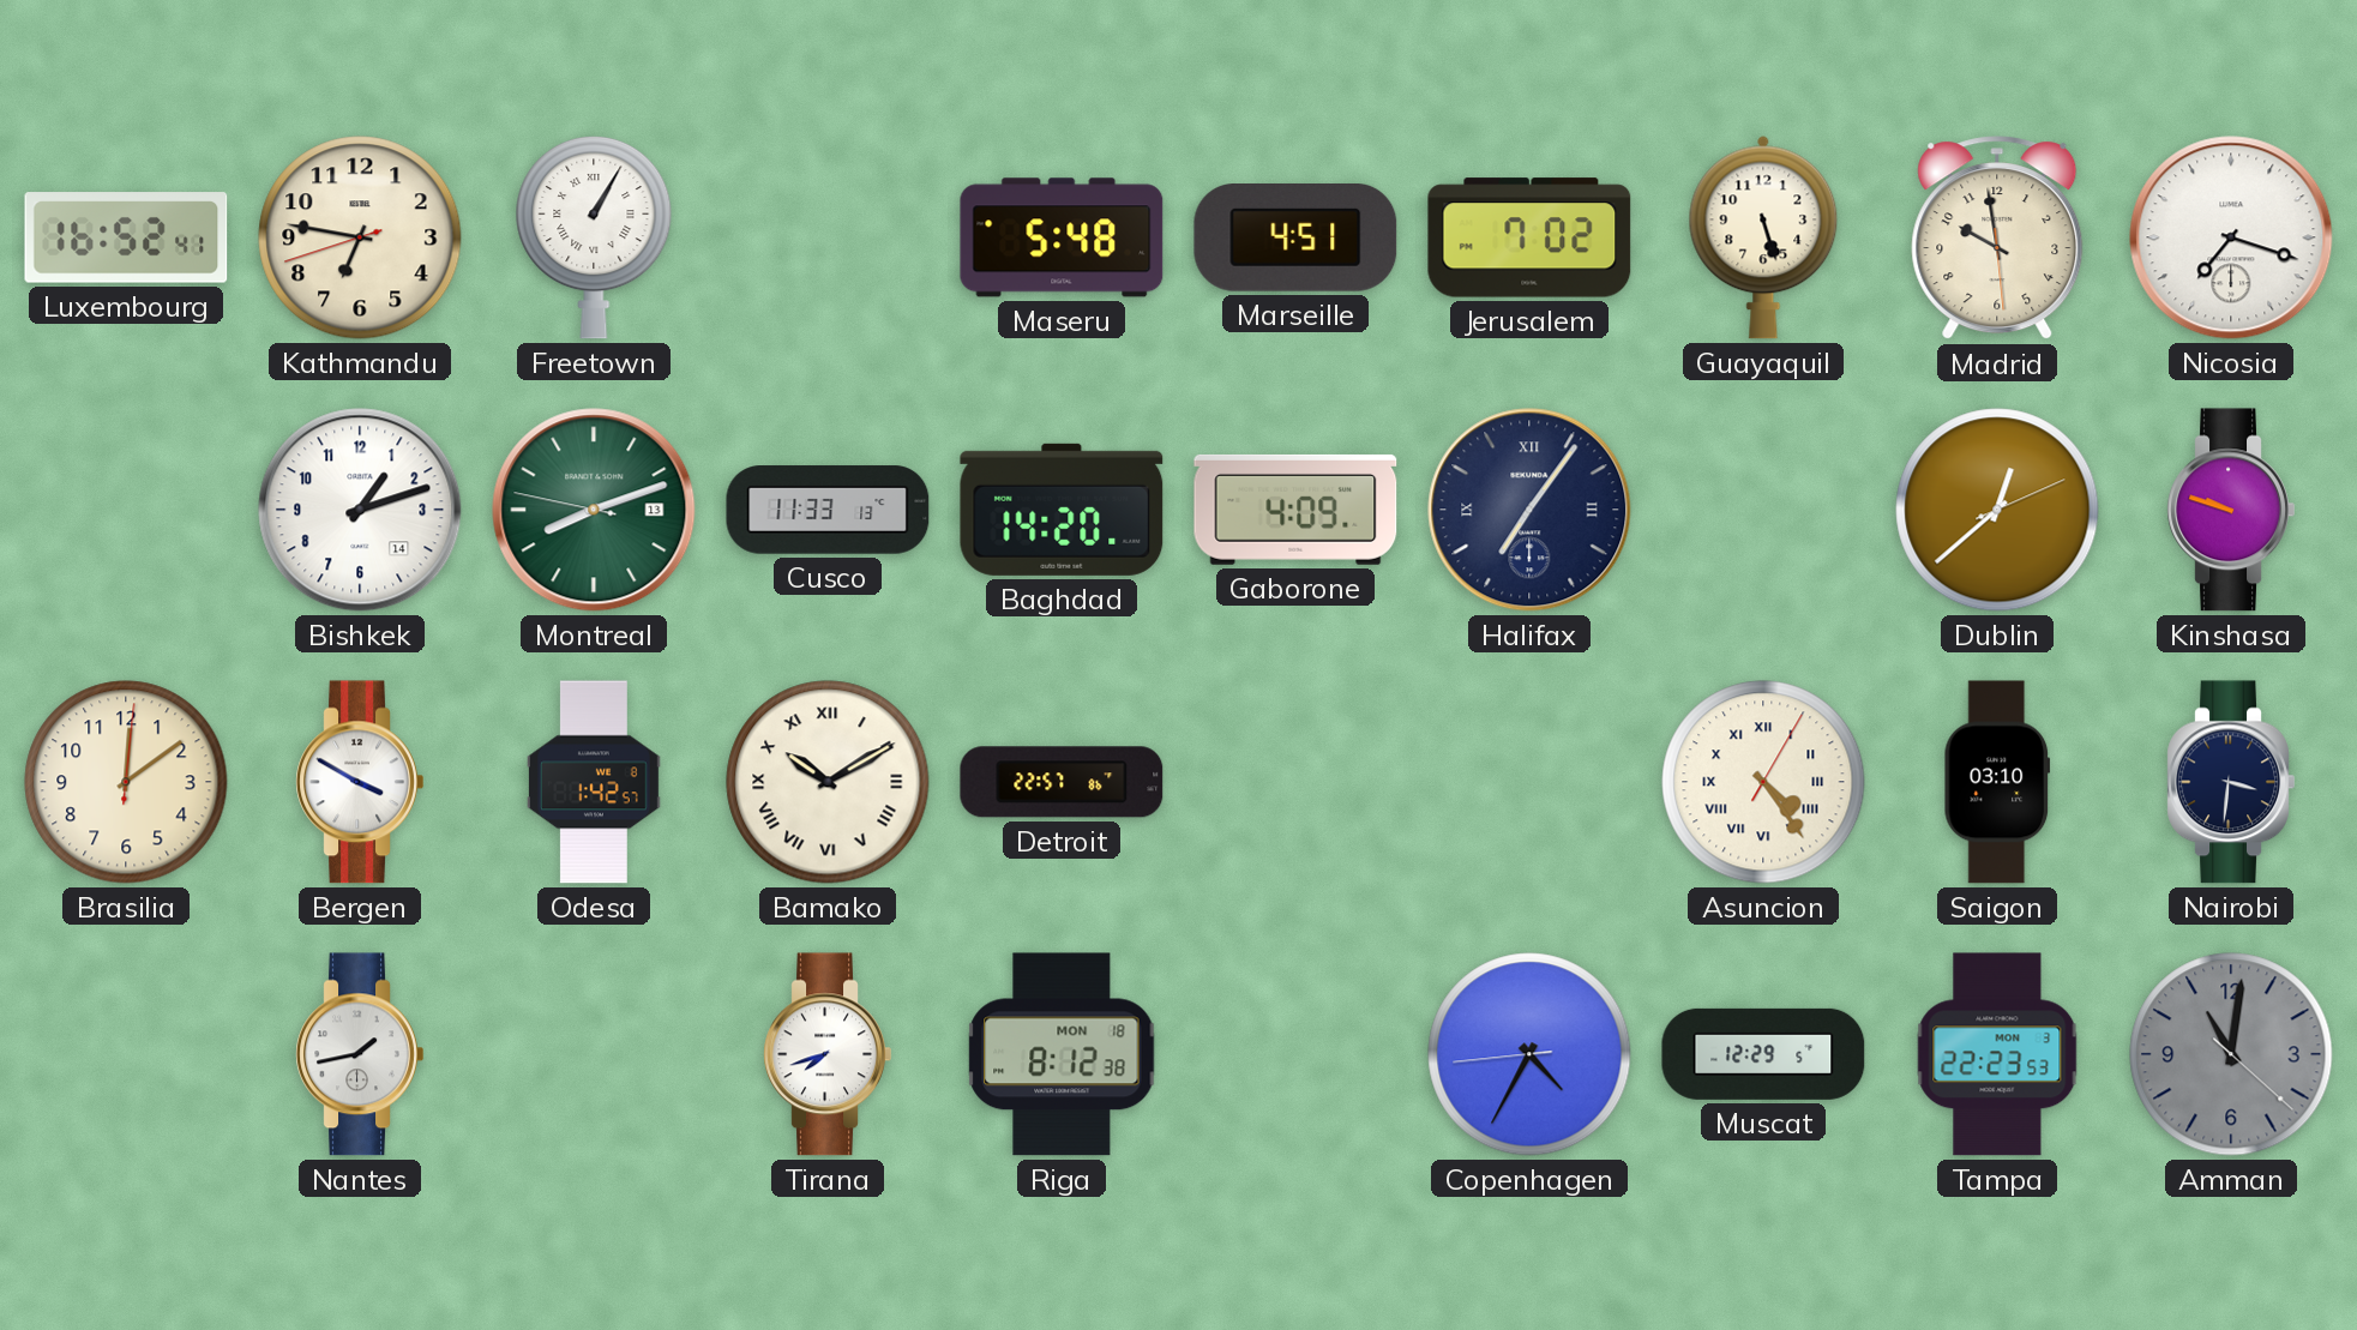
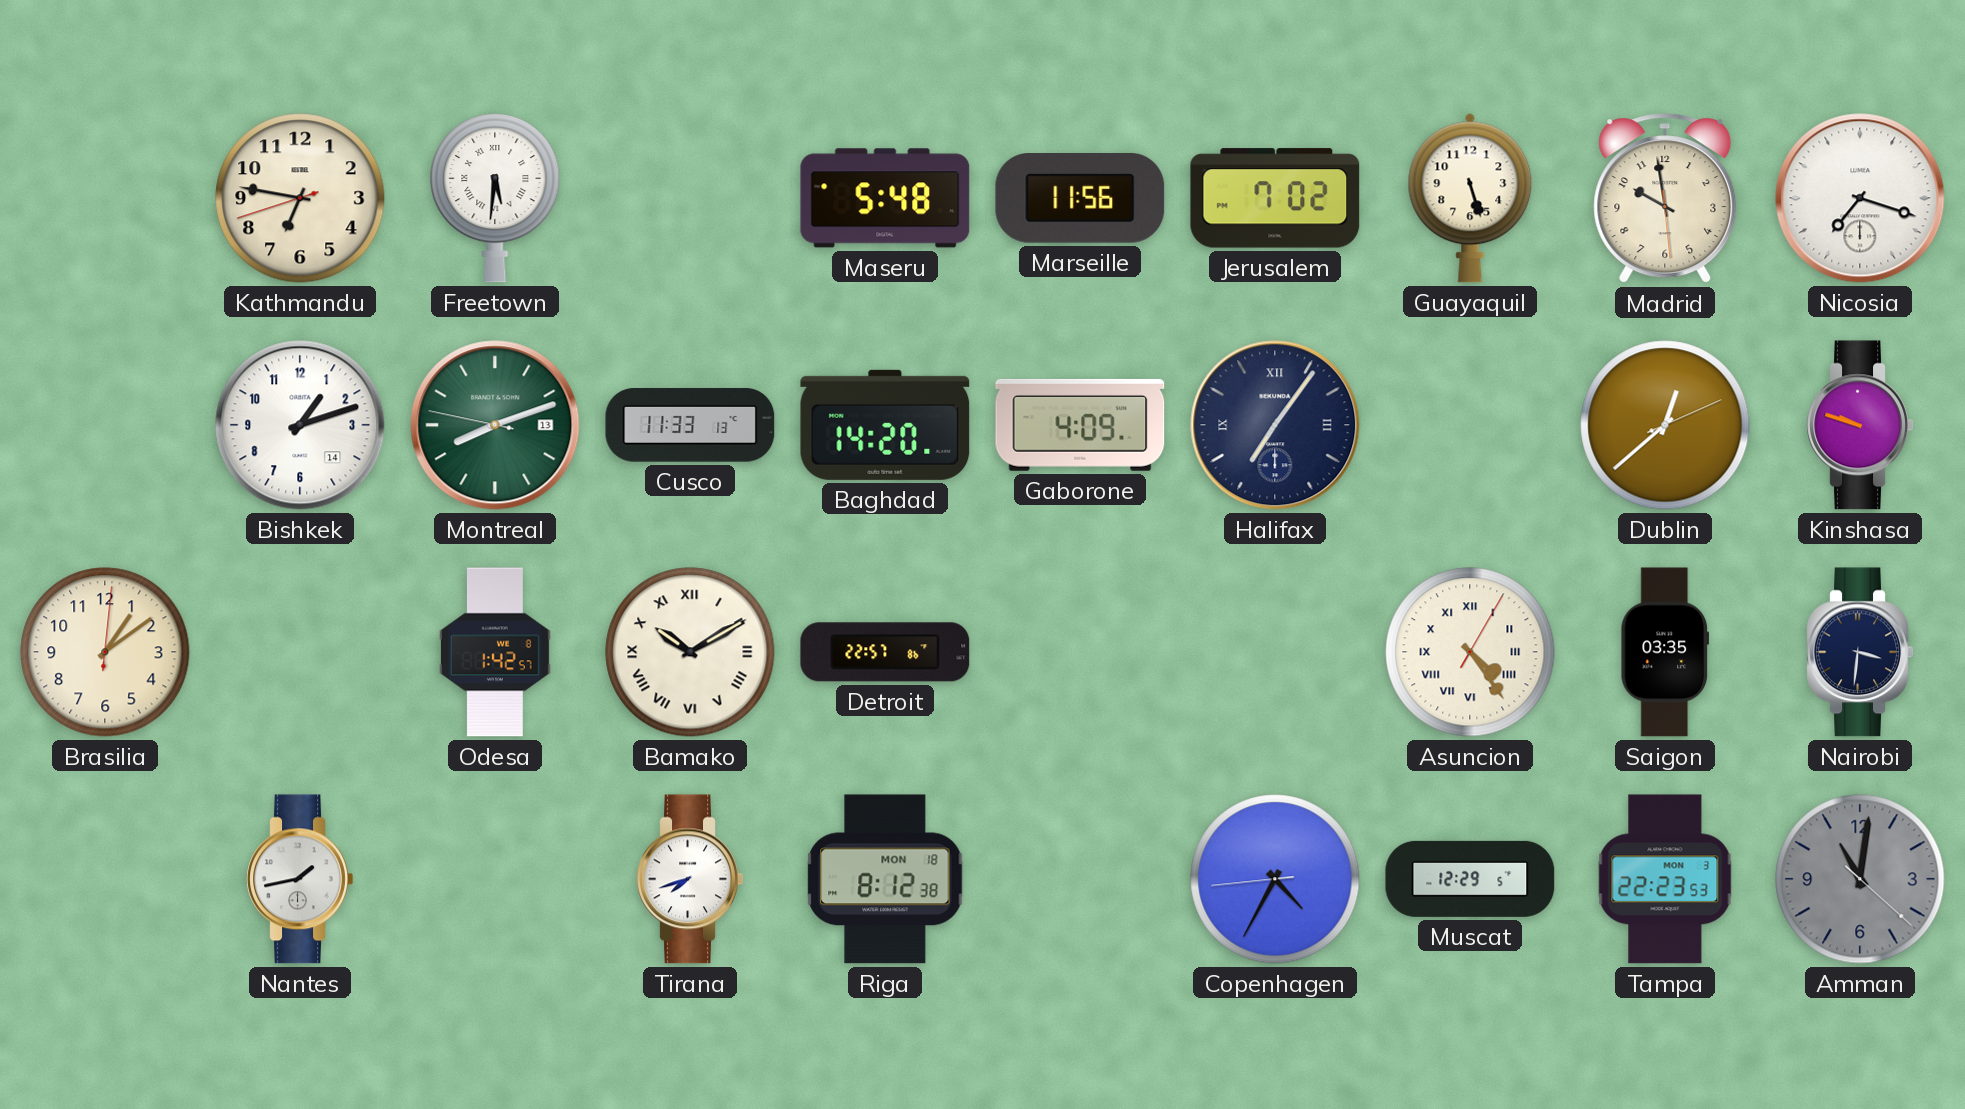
Luxembourg: 16:52 -> none
Freetown: 1:05 -> 5:31
Marseille: 4:51 -> 11:56
Brasilia: 12:09 -> 1:09
Bergen: 3:50 -> none
Saigon: 03:10 -> 03:35
